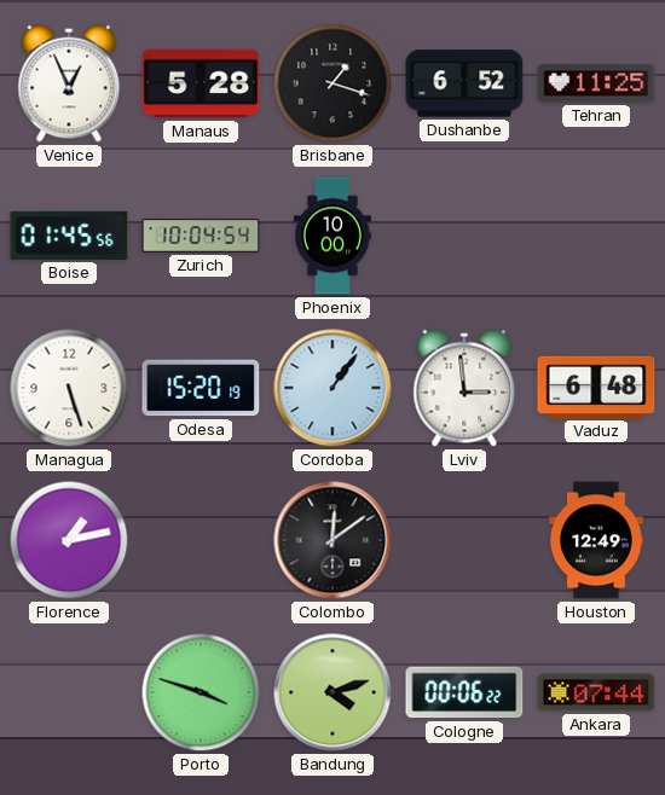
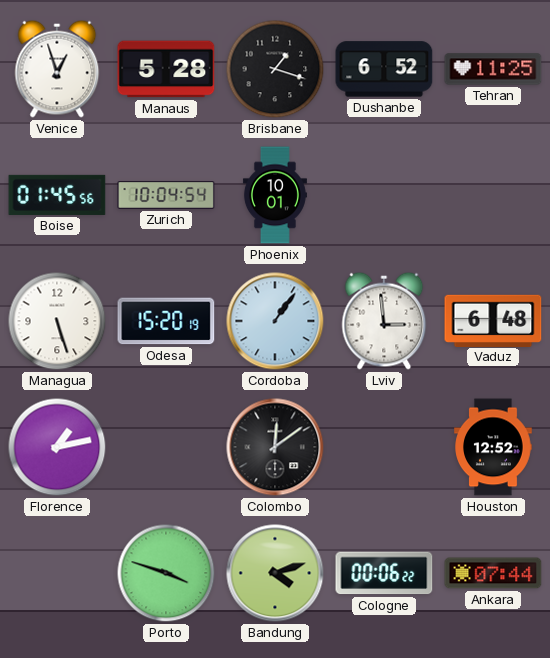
Venice: 12:56 -> 12:57
Phoenix: 10:00 -> 10:01
Houston: 12:49 -> 12:52
